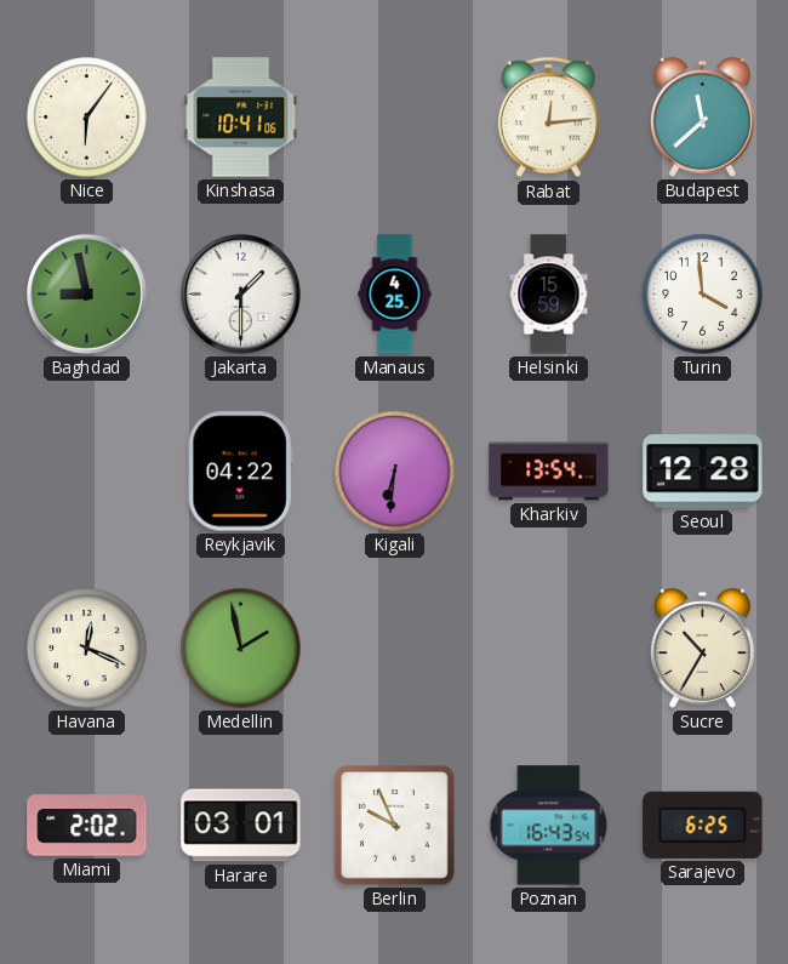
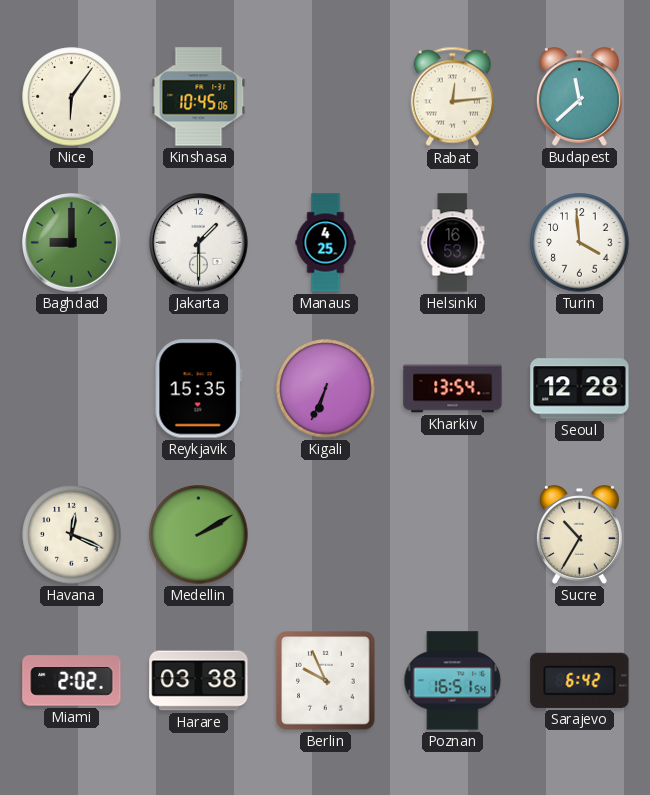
Kinshasa: 10:41 -> 10:45
Baghdad: 8:58 -> 9:00
Helsinki: 15:59 -> 16:53
Reykjavik: 04:22 -> 15:35
Kigali: 6:31 -> 6:34
Medellin: 1:58 -> 2:10
Harare: 03:01 -> 03:38
Poznan: 16:43 -> 16:51
Sarajevo: 6:25 -> 6:42
